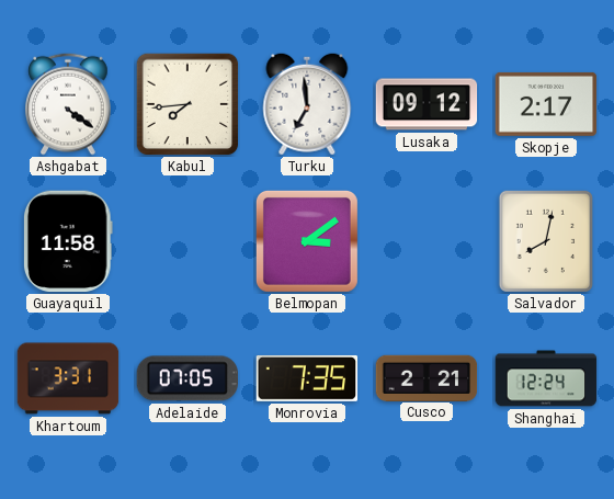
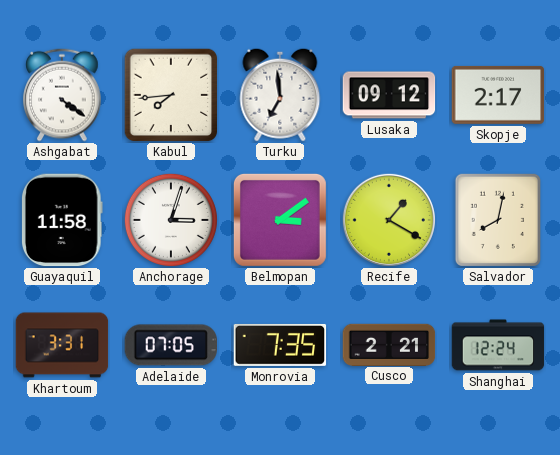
Anchorage: none -> 3:03
Recife: none -> 1:20
